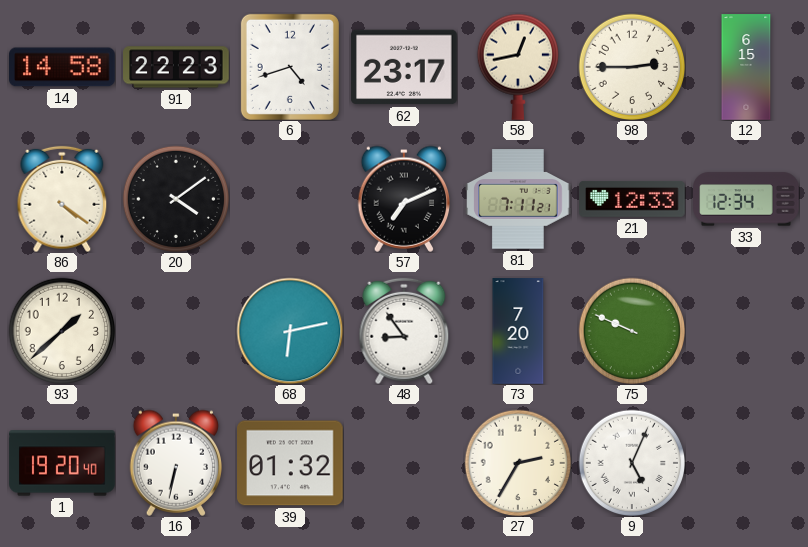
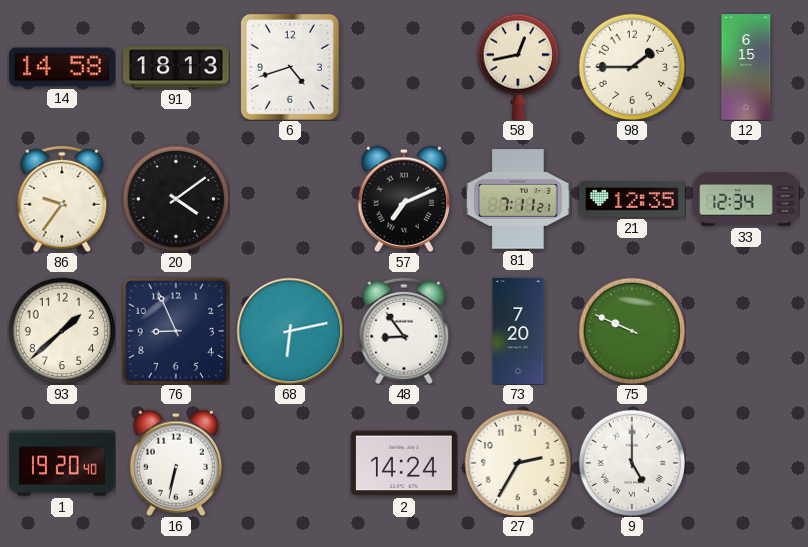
91: 22:23 -> 18:13
62: 23:17 -> none
98: 2:45 -> 1:45
86: 4:21 -> 9:36
21: 12:33 -> 12:35
76: none -> 8:56
39: 01:32 -> none
2: none -> 14:24
9: 5:04 -> 5:00
